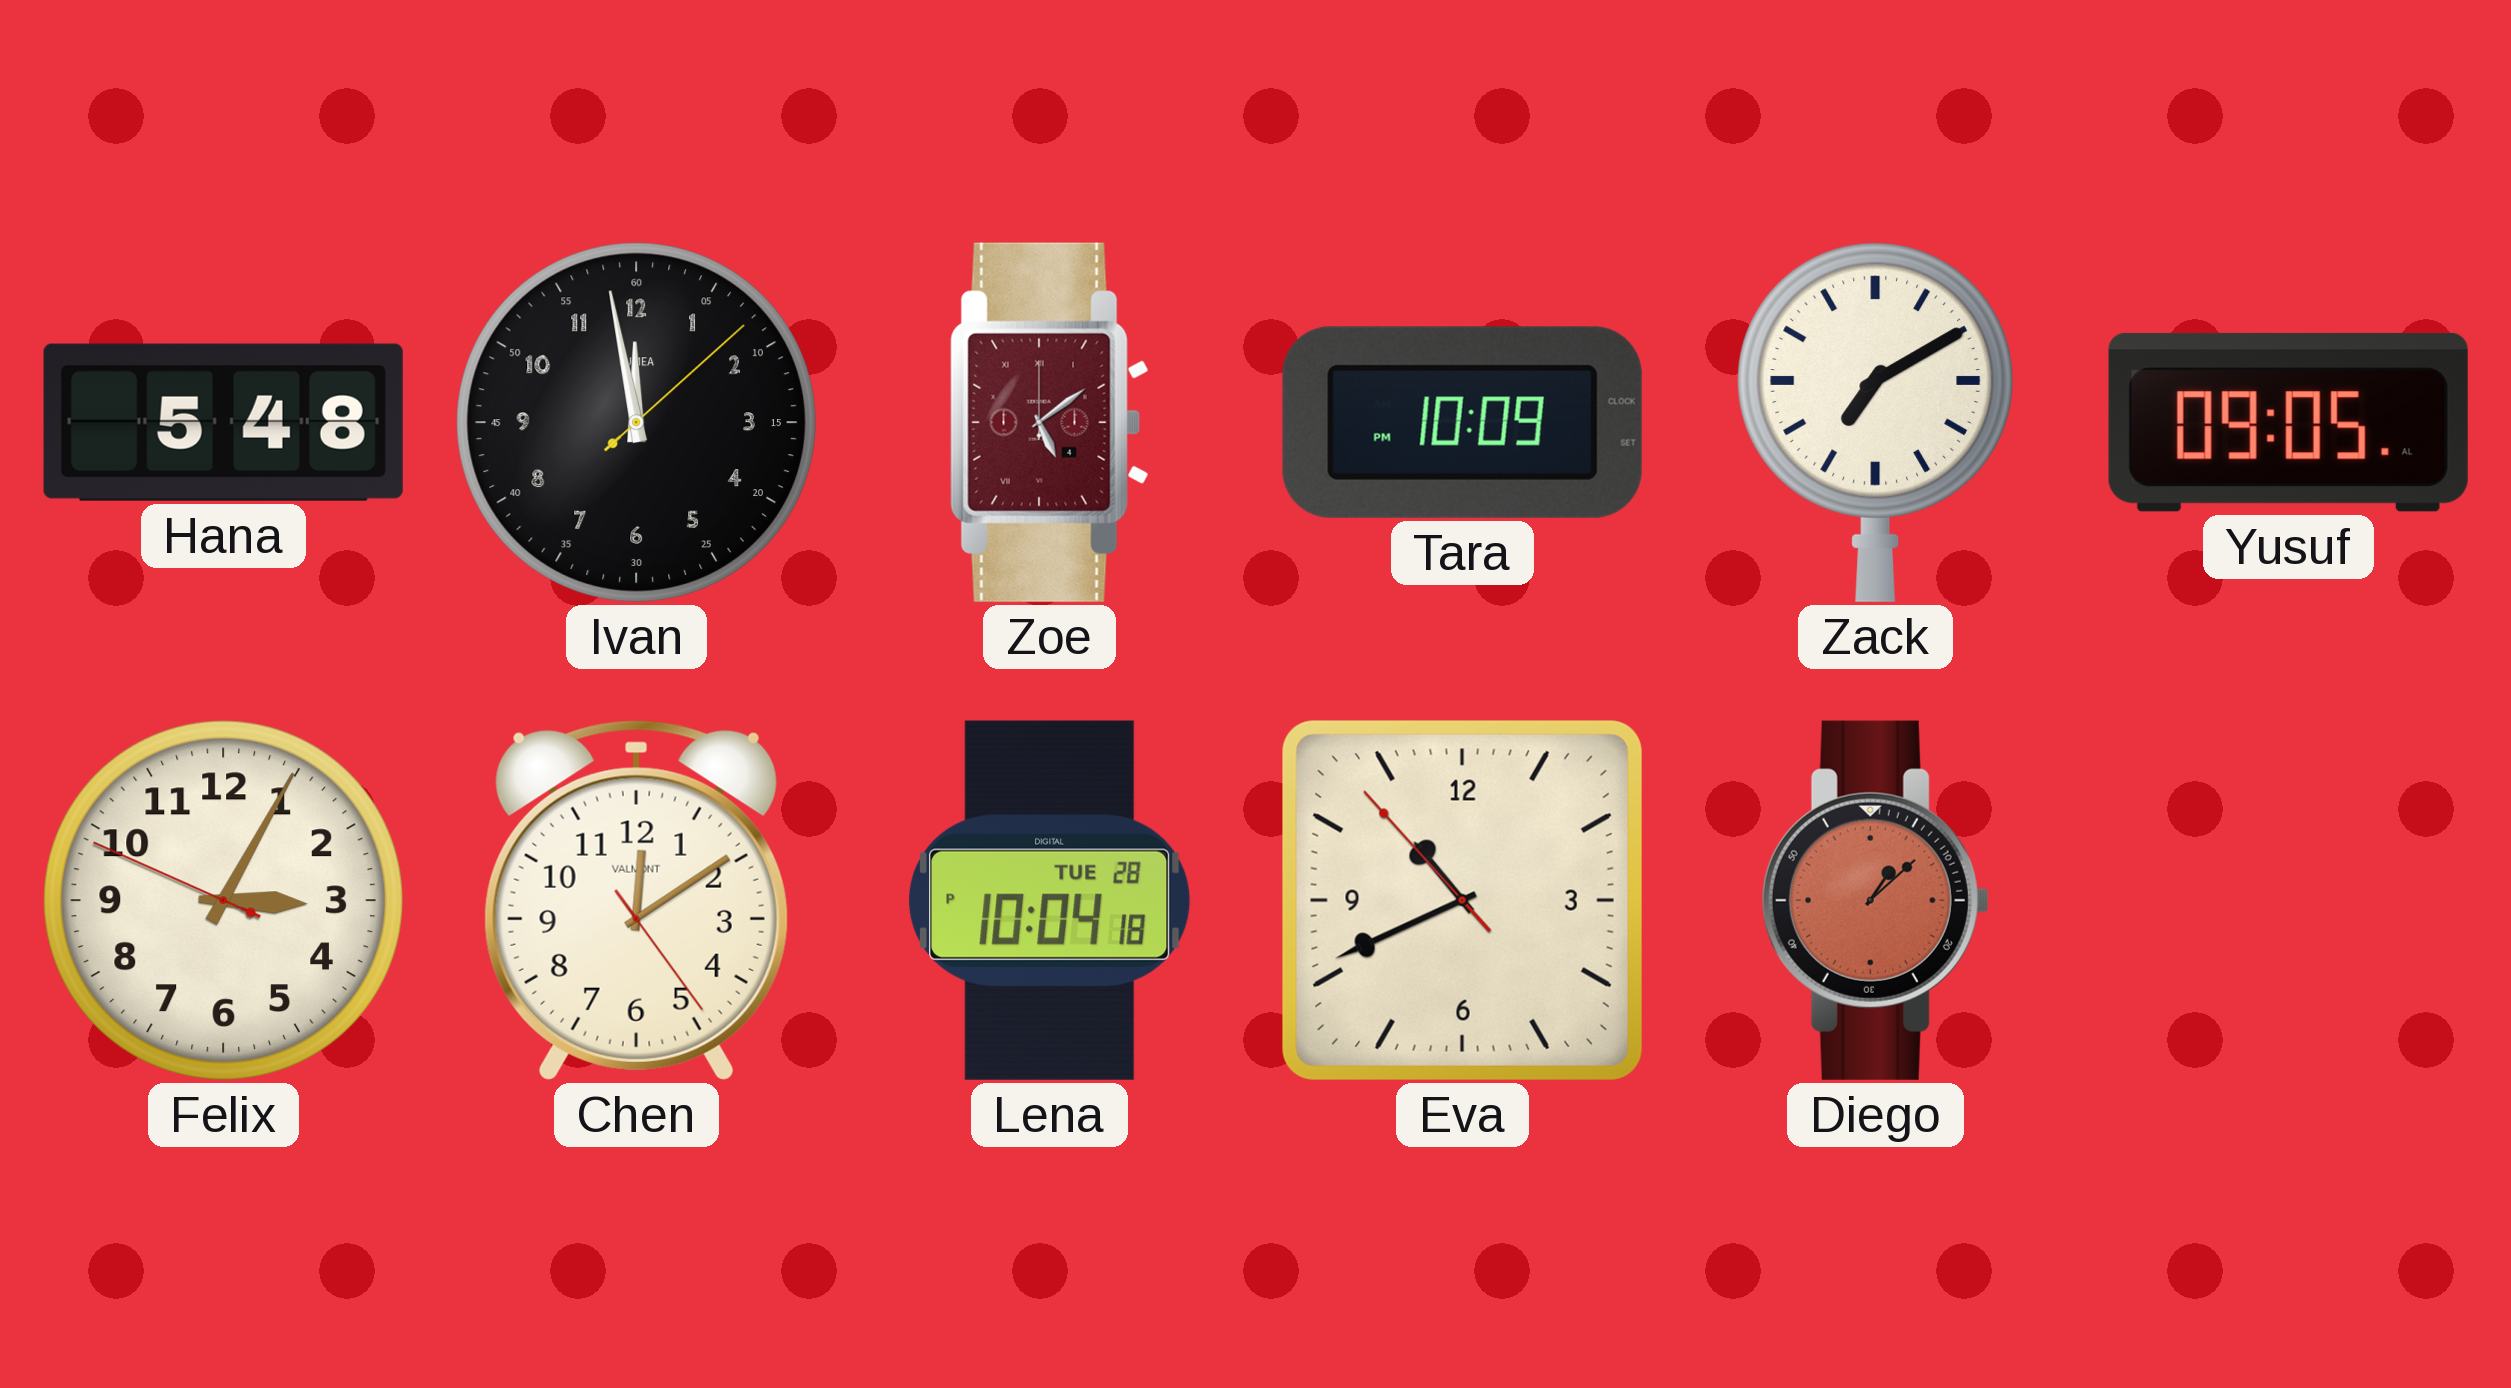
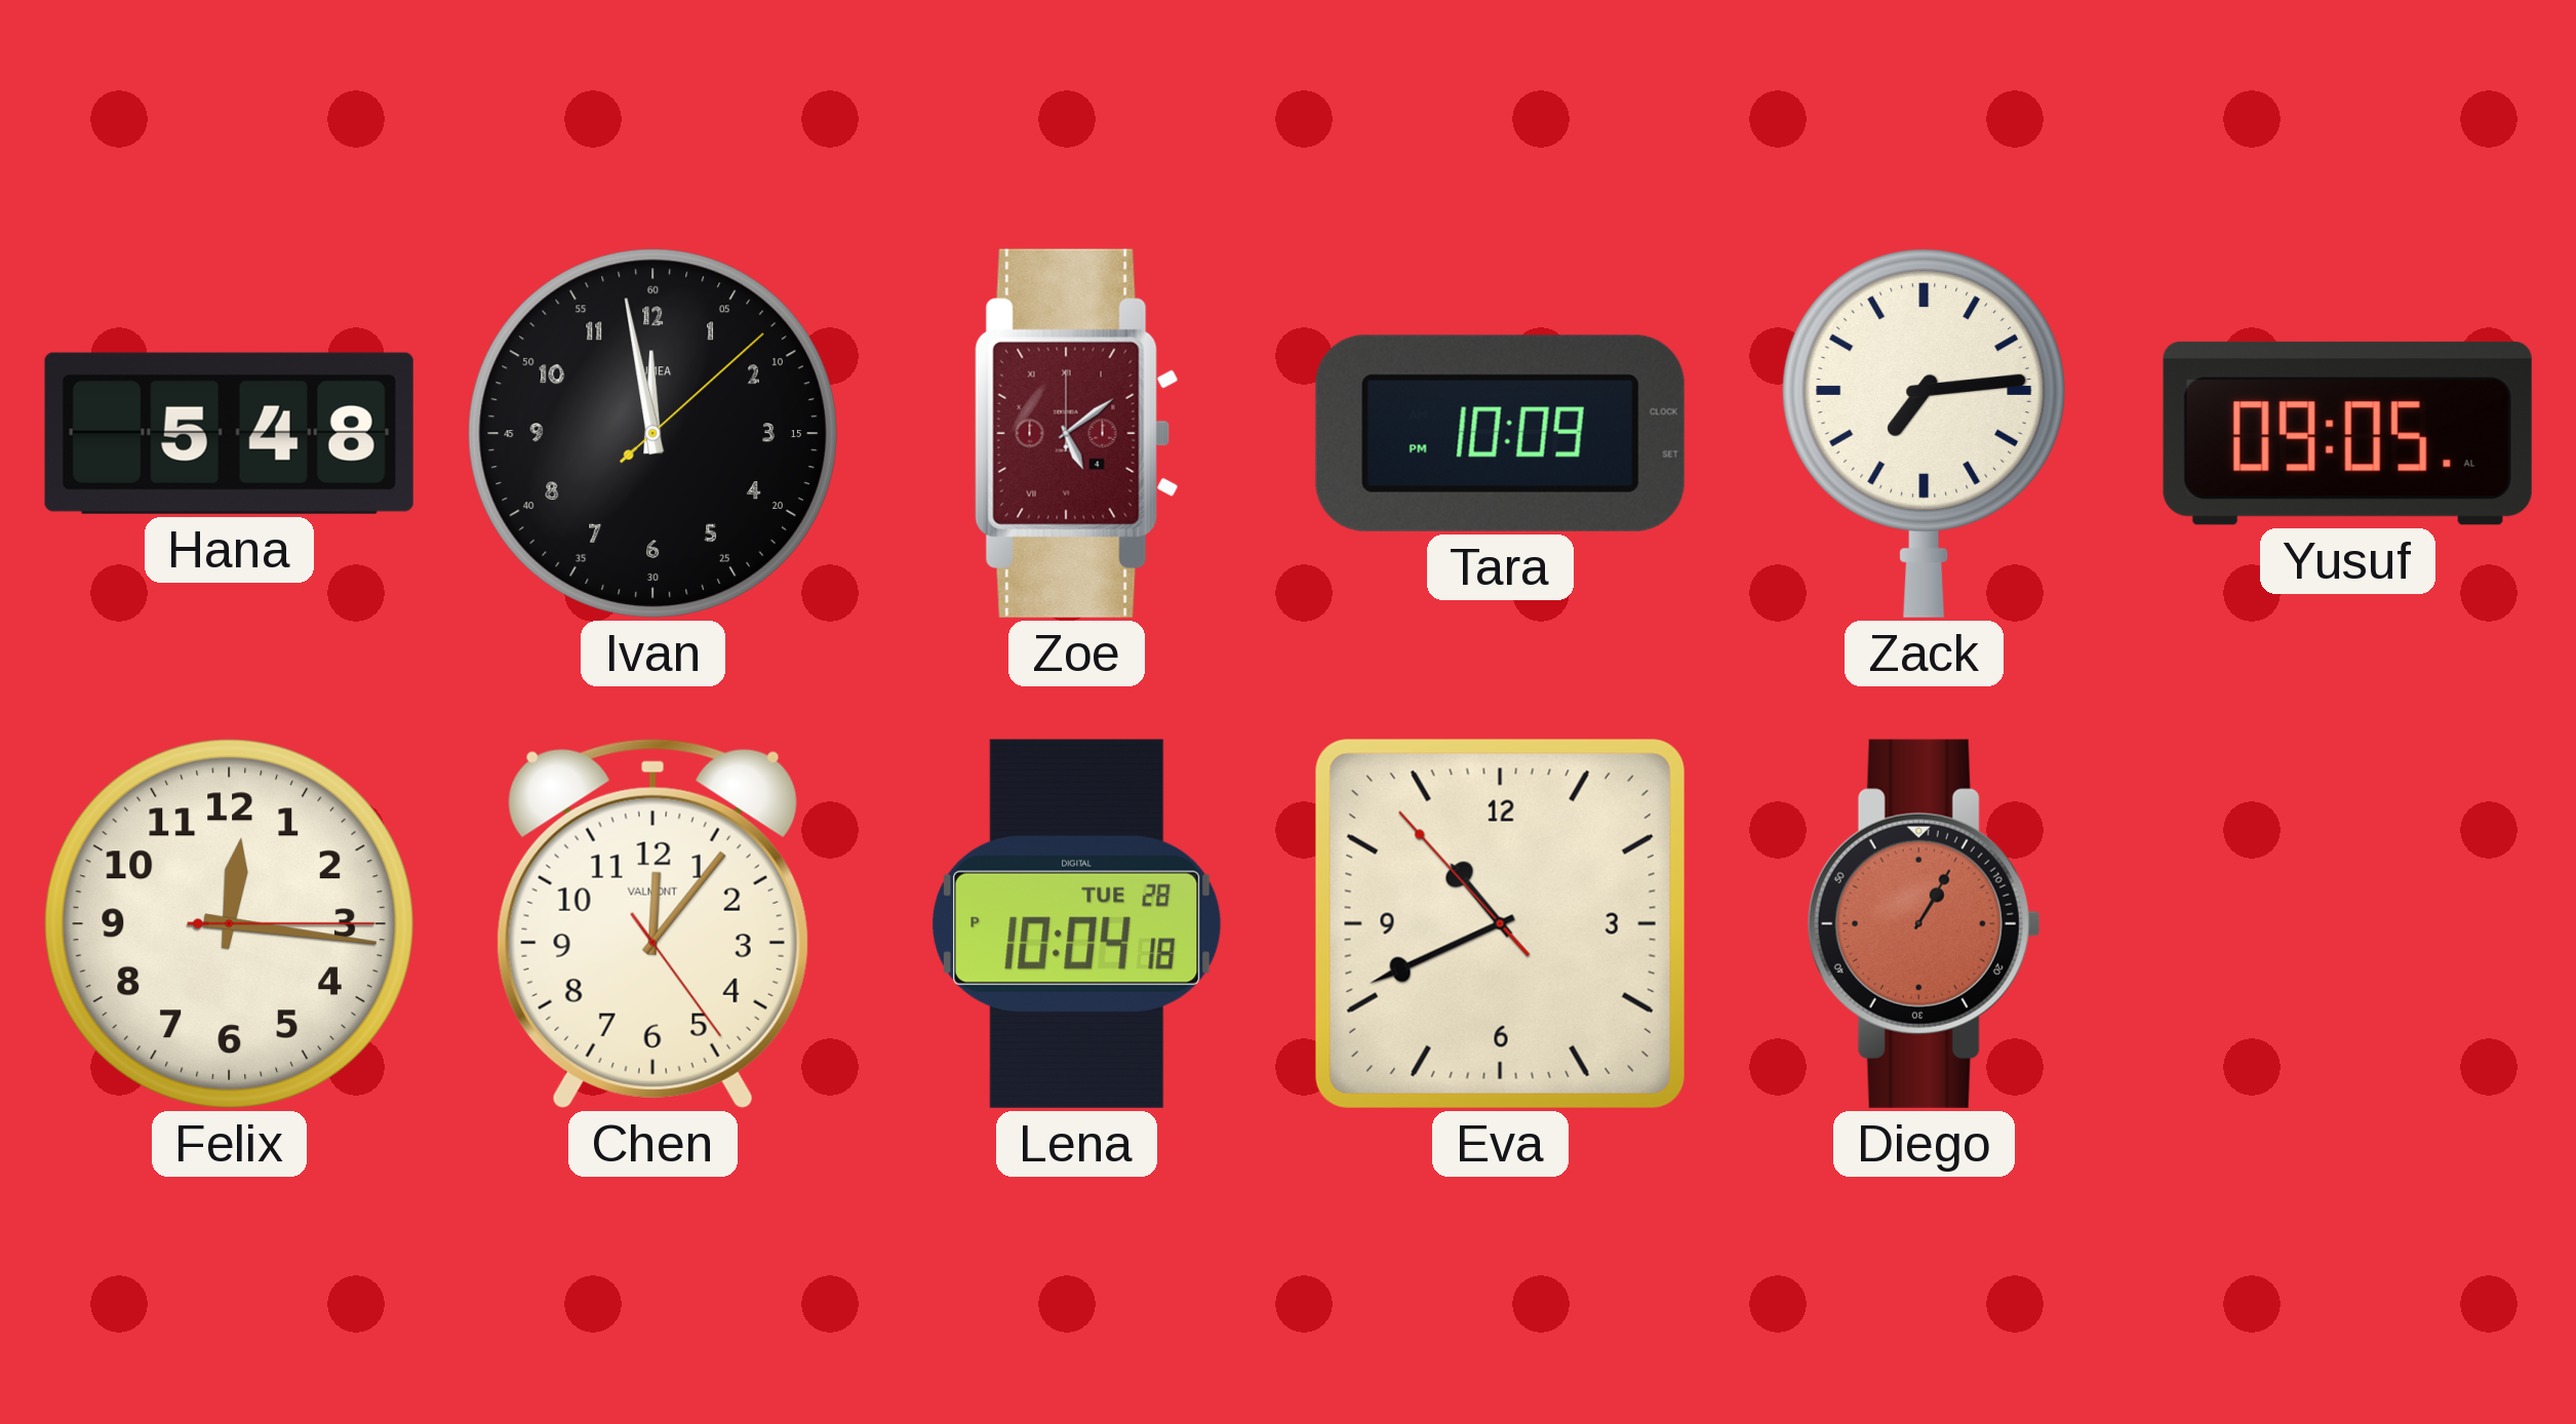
Zack: 7:10 -> 7:14
Felix: 3:04 -> 12:16
Chen: 12:09 -> 12:06
Diego: 1:08 -> 1:05
